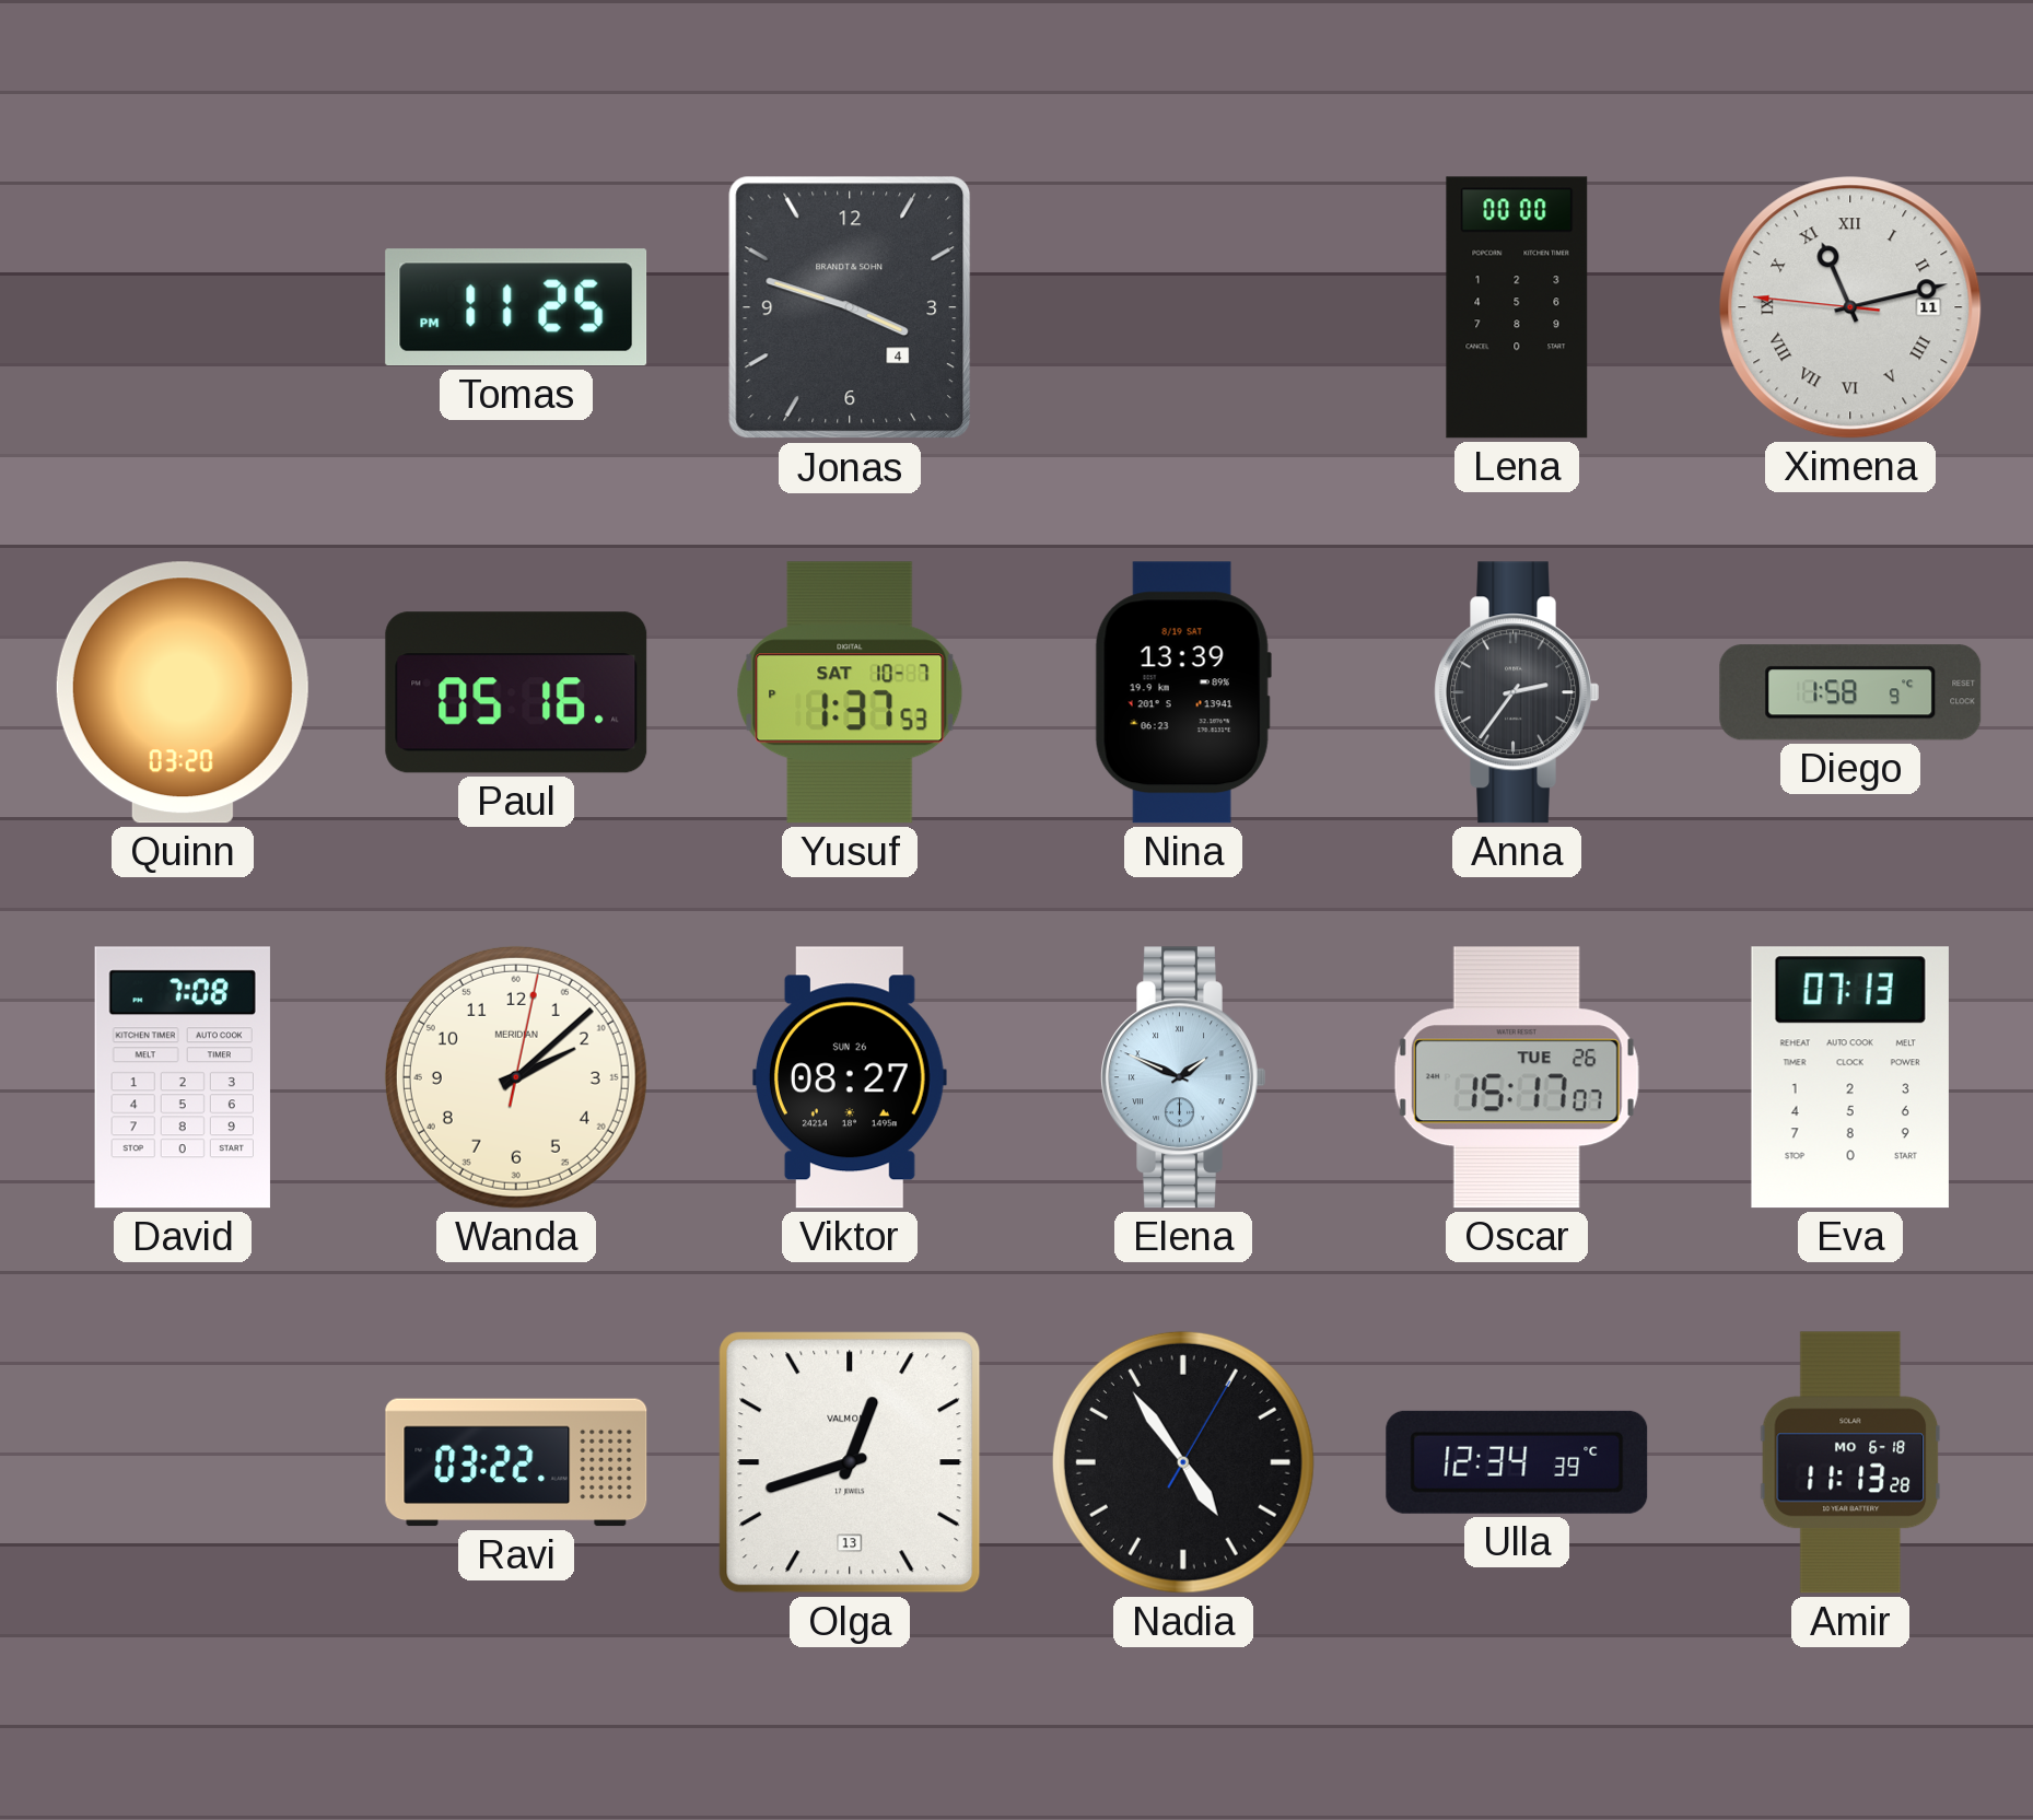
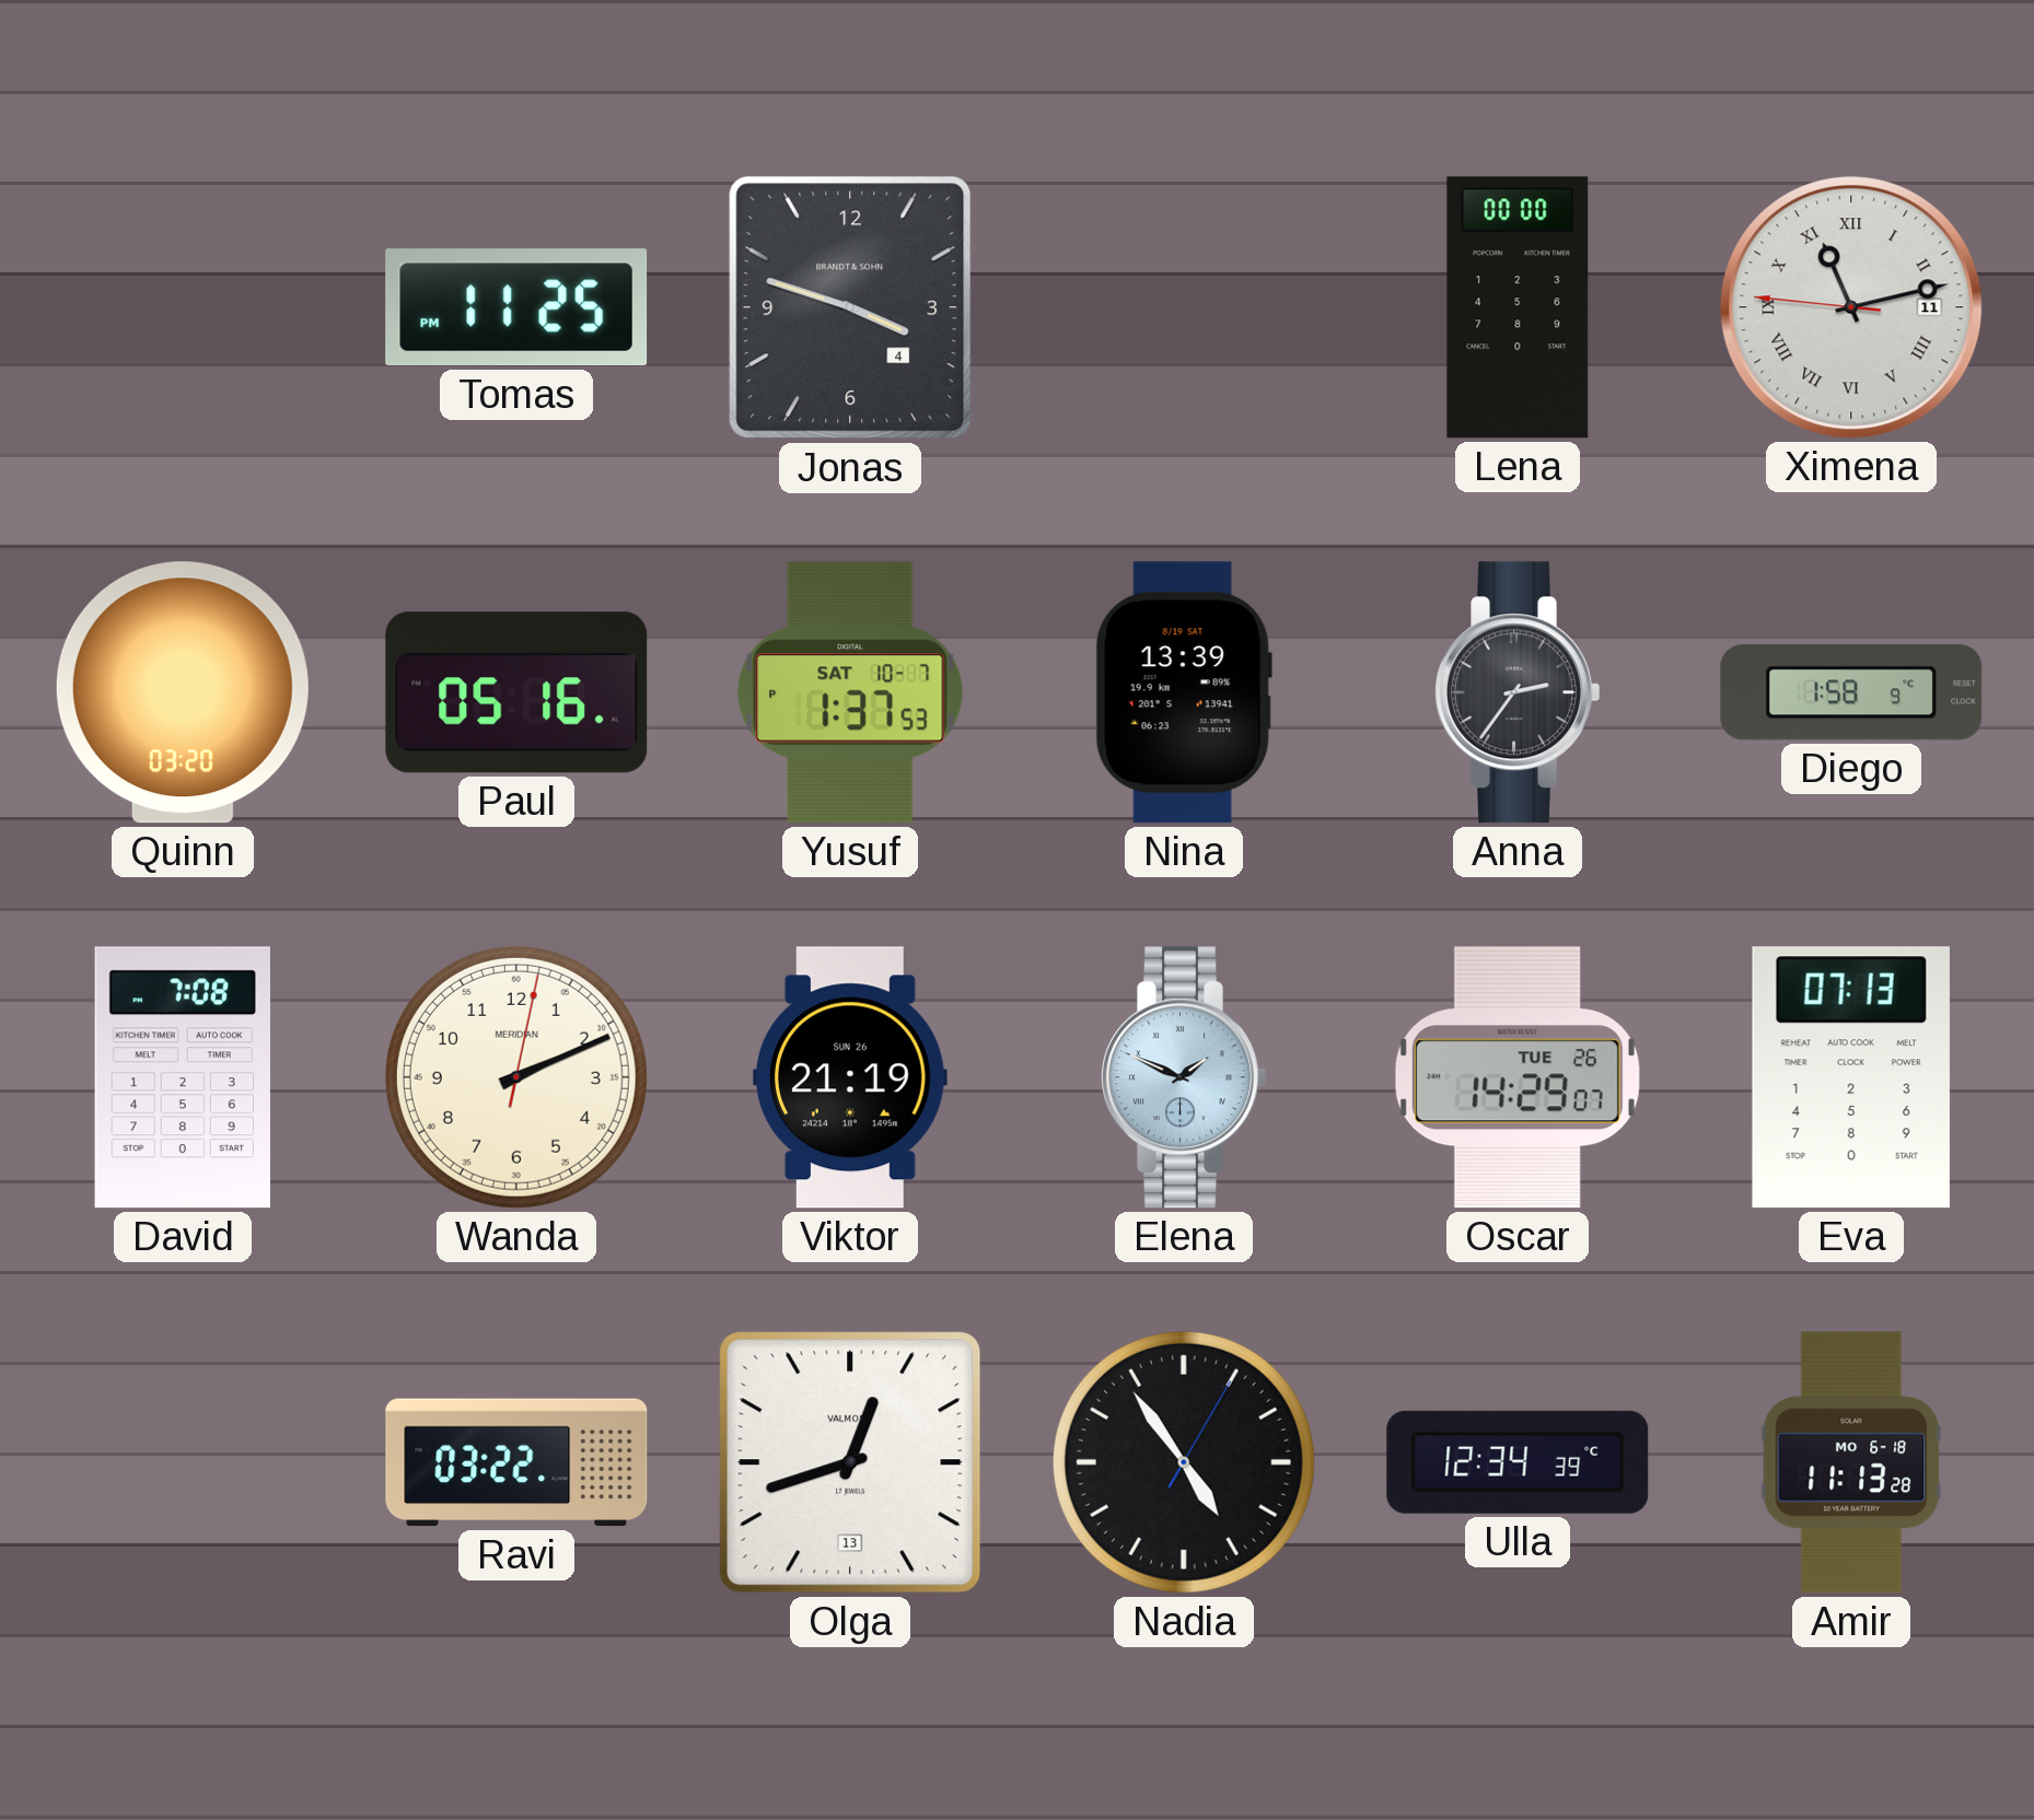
Wanda: 2:08 -> 2:11
Viktor: 08:27 -> 21:19
Oscar: 15:17 -> 14:29
